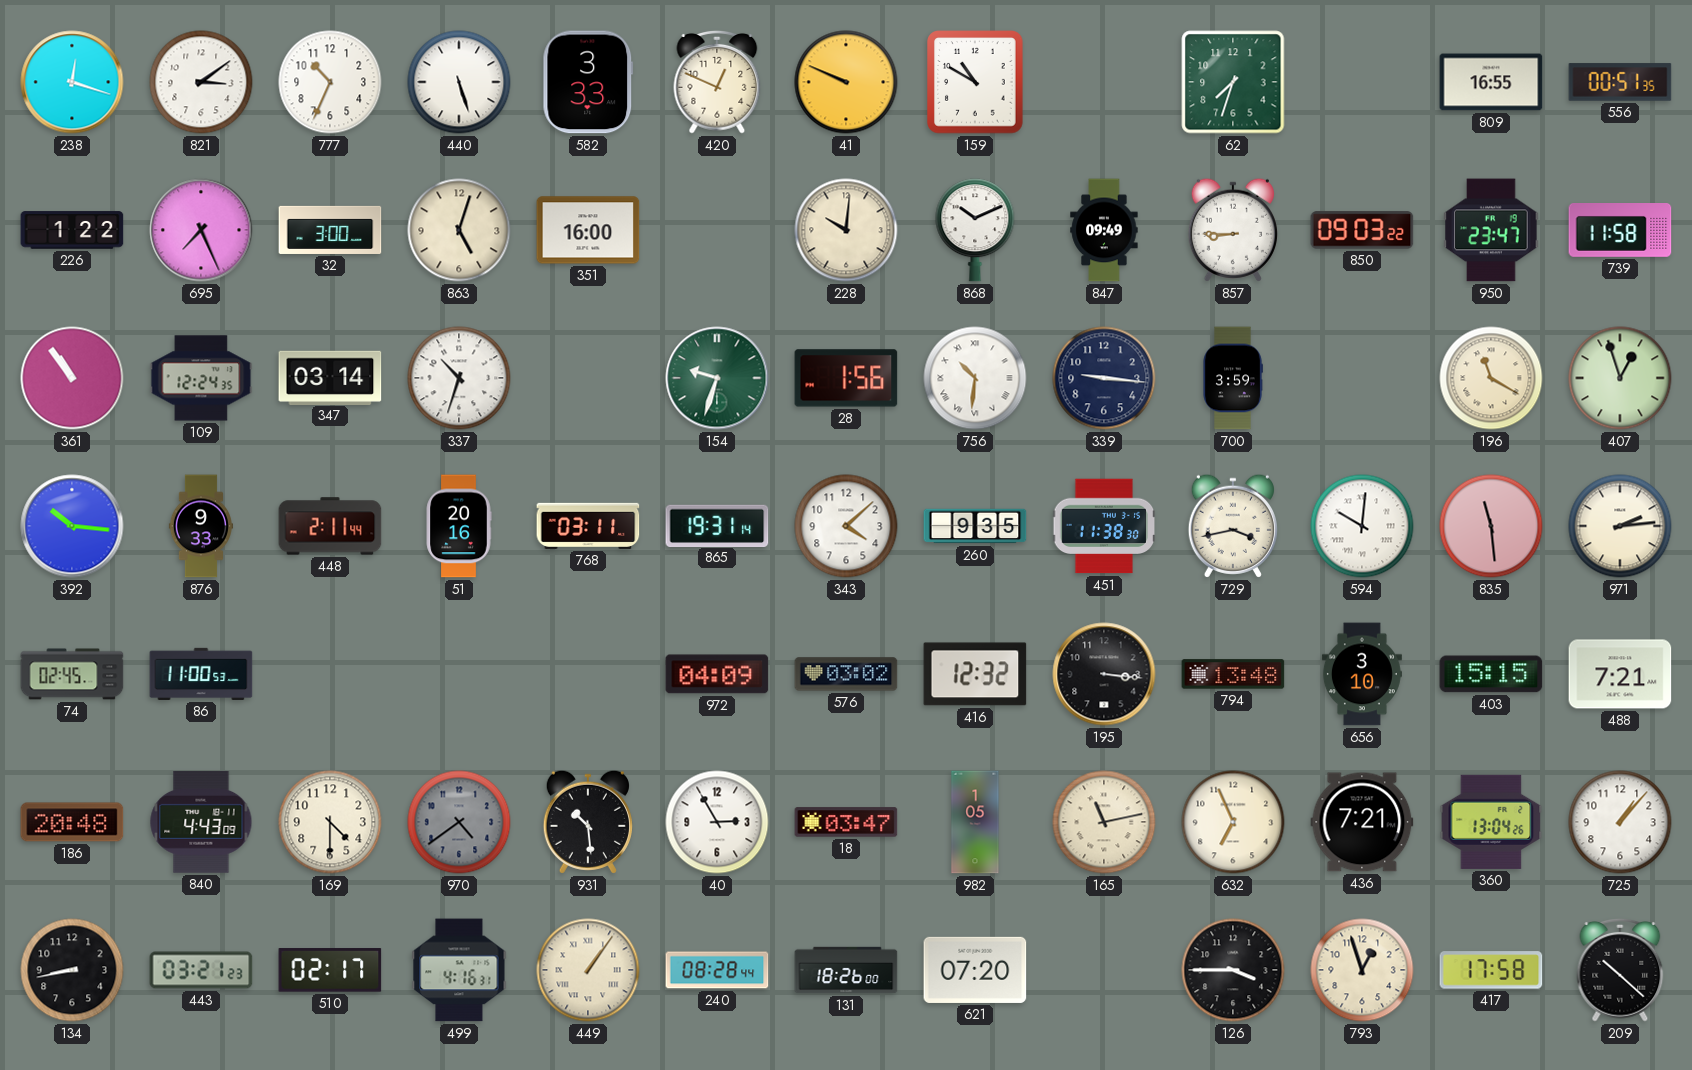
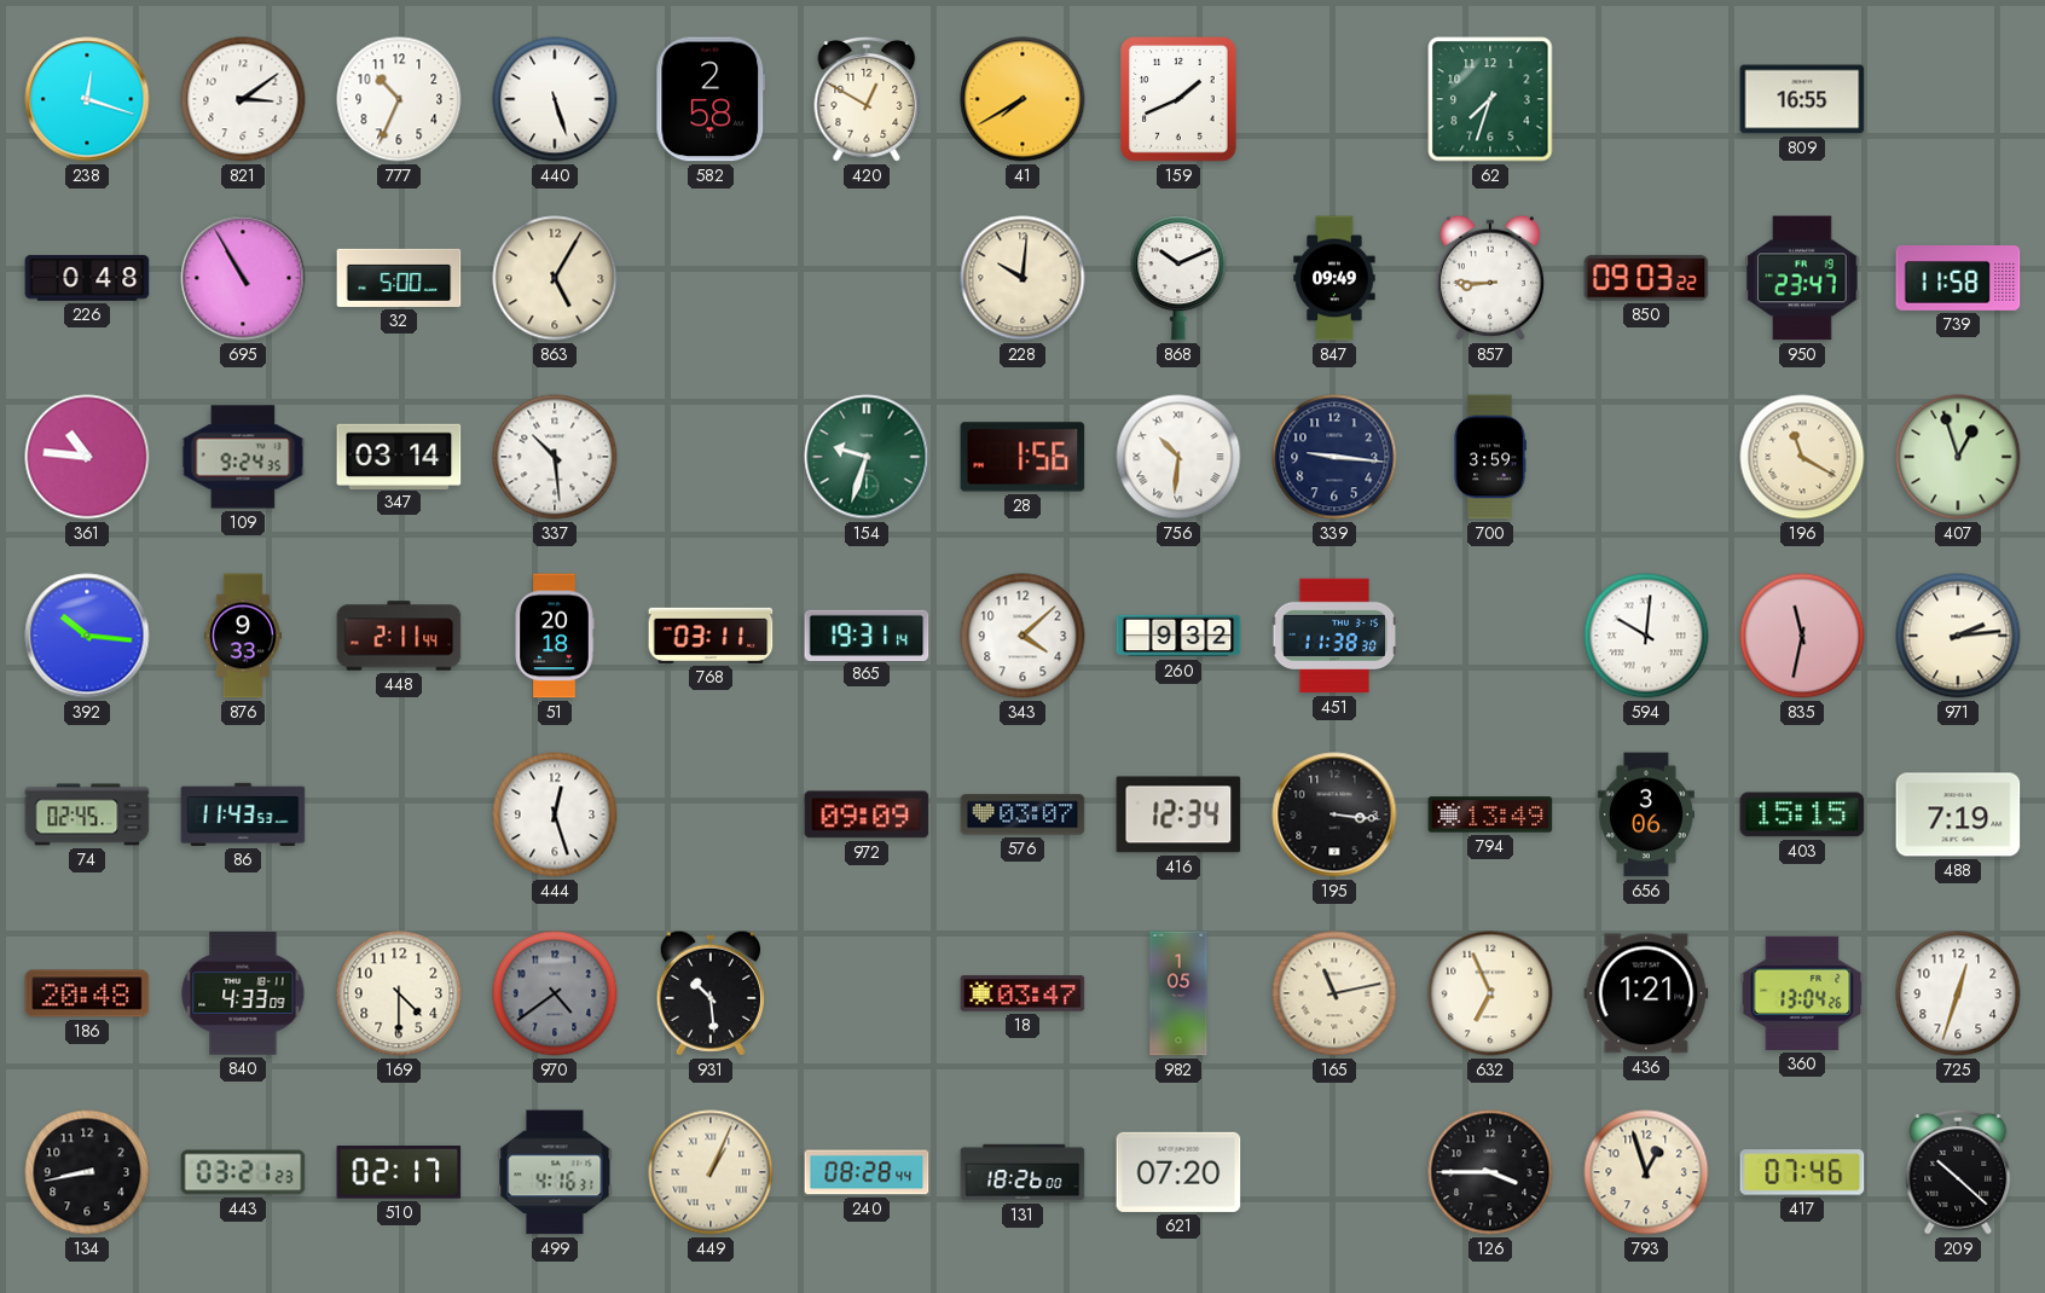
582: 3:33 -> 2:58
420: 12:49 -> 12:50
41: 9:49 -> 7:40
159: 10:50 -> 1:41
556: 00:51 -> none
226: 1:22 -> 0:48
695: 7:26 -> 10:55
32: 3:00 -> 5:00
863: 5:03 -> 5:05
351: 16:00 -> none
361: 10:54 -> 10:46
109: 12:24 -> 9:24
337: 10:33 -> 10:29
51: 20:16 -> 20:18
260: 9:35 -> 9:32
729: 3:43 -> none
835: 11:29 -> 11:32
86: 11:00 -> 11:43
444: none -> 12:27
972: 04:09 -> 09:09
576: 03:02 -> 03:07
416: 12:32 -> 12:34
794: 13:48 -> 13:49
656: 3:10 -> 3:06
488: 7:21 -> 7:19
840: 4:43 -> 4:33
40: 2:55 -> none
436: 7:21 -> 1:21
725: 1:07 -> 12:33
449: 1:06 -> 1:04
417: 17:58 -> 07:46
